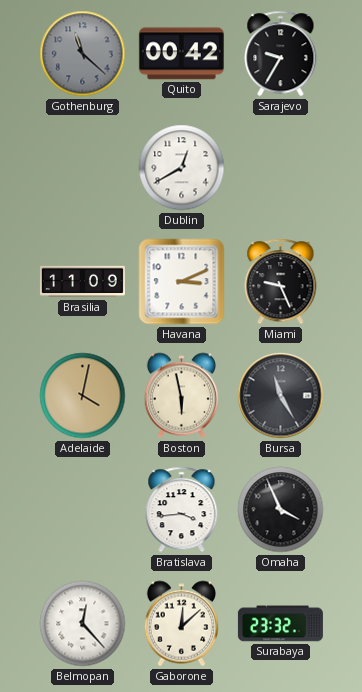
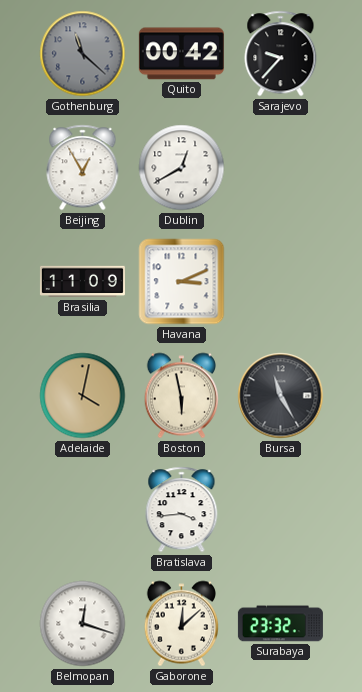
Sarajevo: 9:35 -> 9:37
Beijing: none -> 12:55
Miami: 9:26 -> none
Omaha: 3:56 -> none
Belmopan: 12:23 -> 12:18
